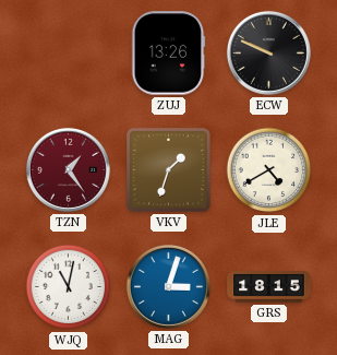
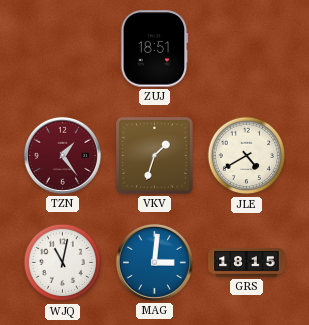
ZUJ: 13:26 -> 18:51
ECW: 9:49 -> none
MAG: 3:03 -> 3:01
